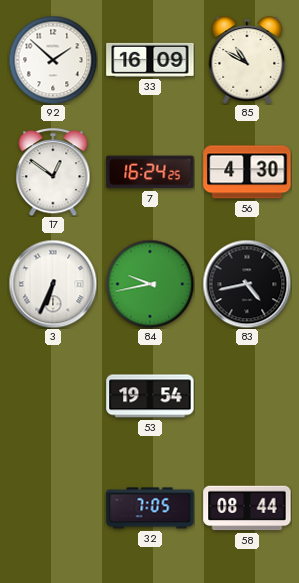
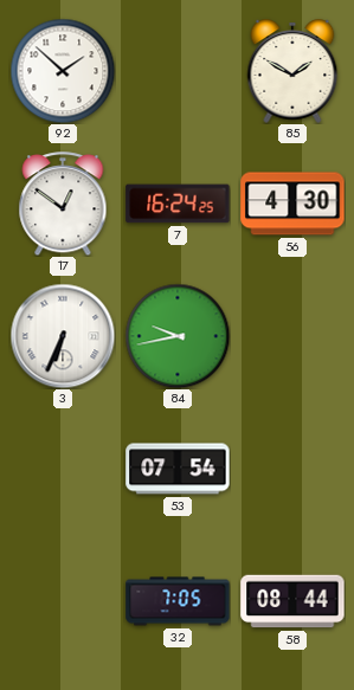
33: 16:09 -> none
85: 10:50 -> 1:50
83: 4:43 -> none
53: 19:54 -> 07:54
